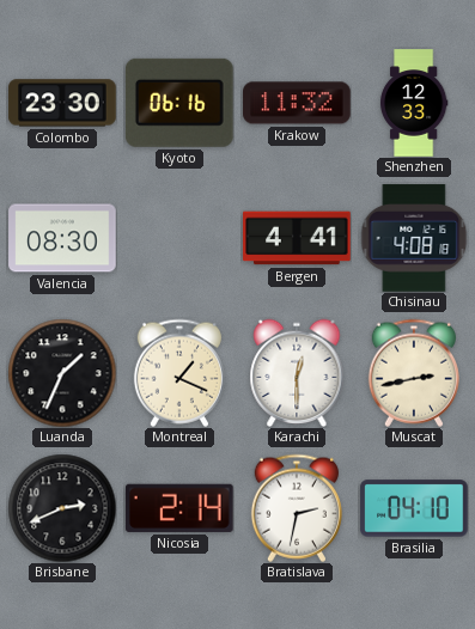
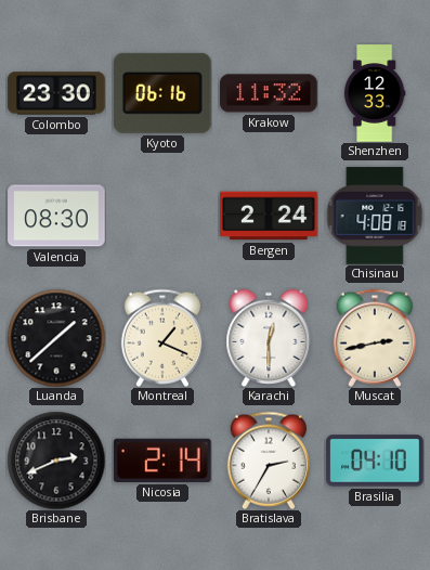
Bergen: 4:41 -> 2:24
Luanda: 1:34 -> 1:38
Bratislava: 2:32 -> 2:35
